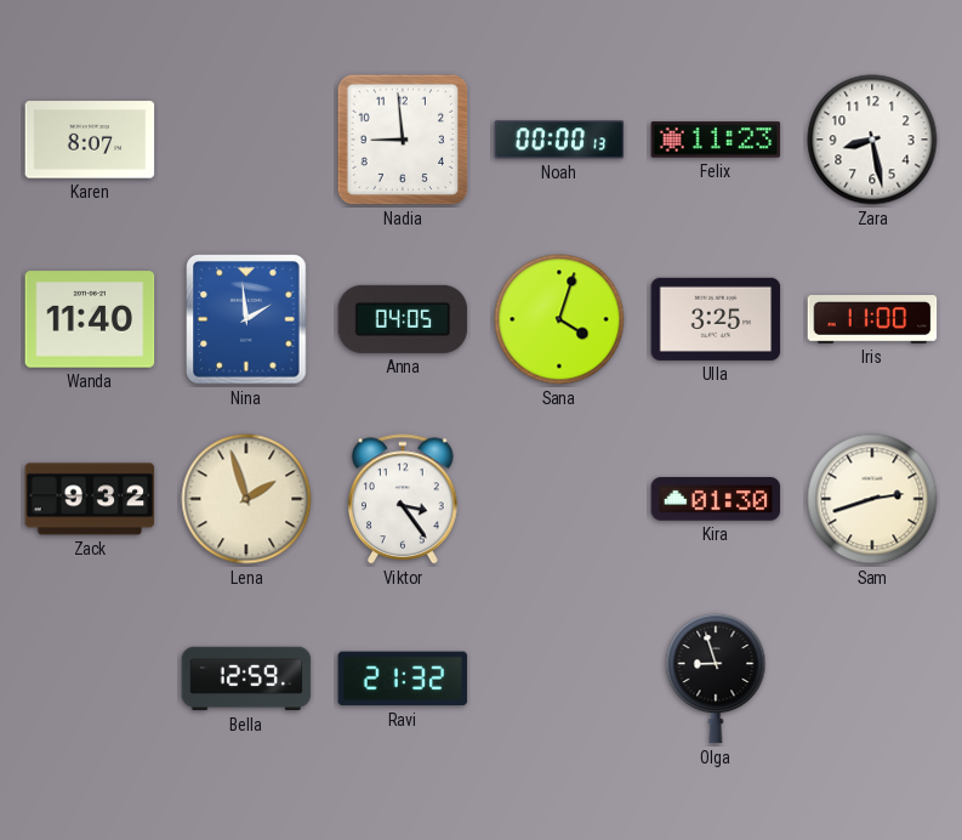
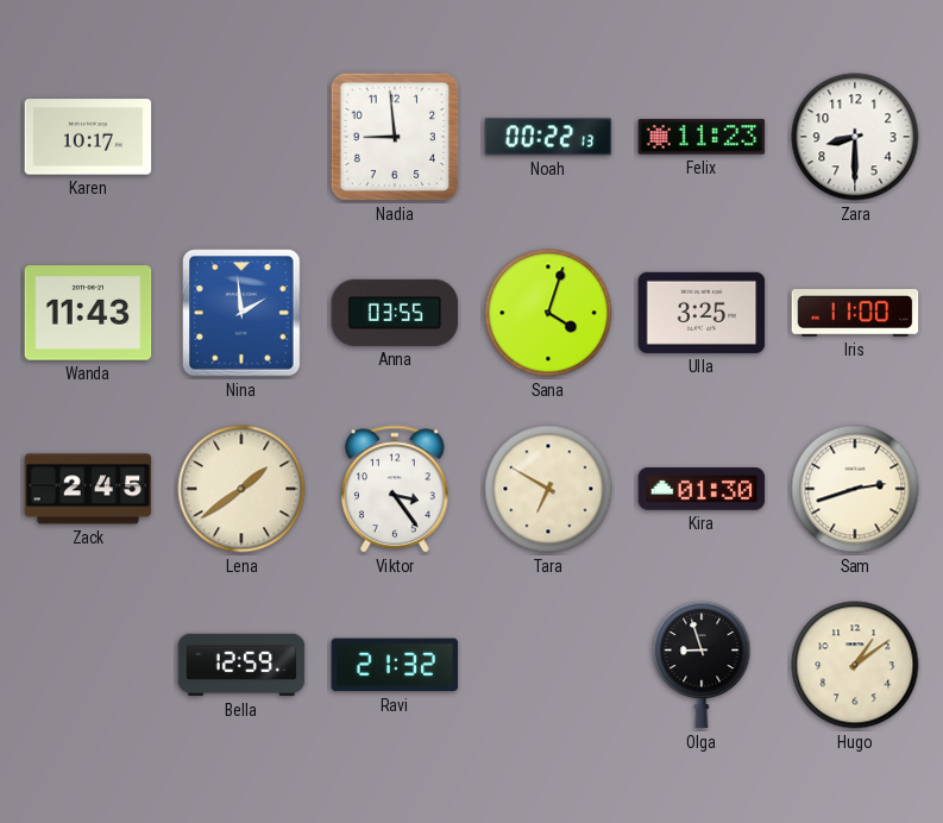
Karen: 8:07 -> 10:17
Noah: 00:00 -> 00:22
Zara: 8:28 -> 8:30
Wanda: 11:40 -> 11:43
Anna: 04:05 -> 03:55
Zack: 9:32 -> 2:45
Lena: 1:57 -> 1:39
Tara: none -> 6:50
Hugo: none -> 1:09
